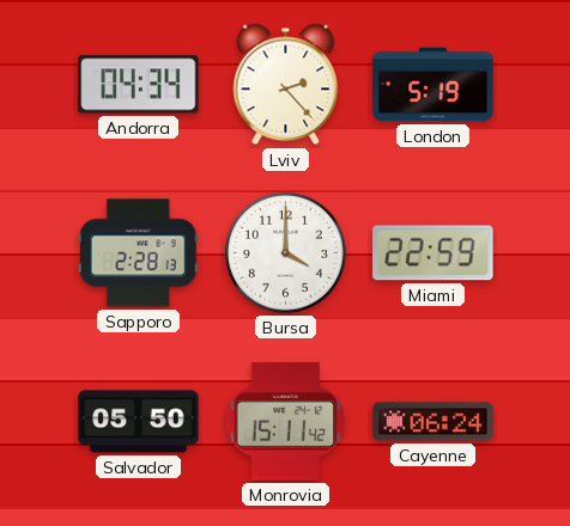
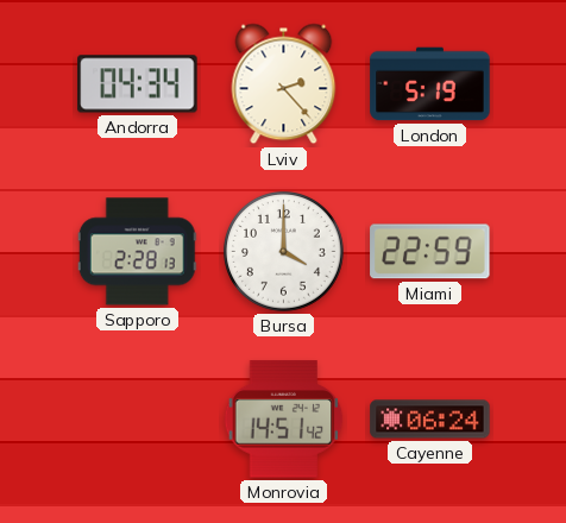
Salvador: 05:50 -> none
Monrovia: 15:11 -> 14:51
